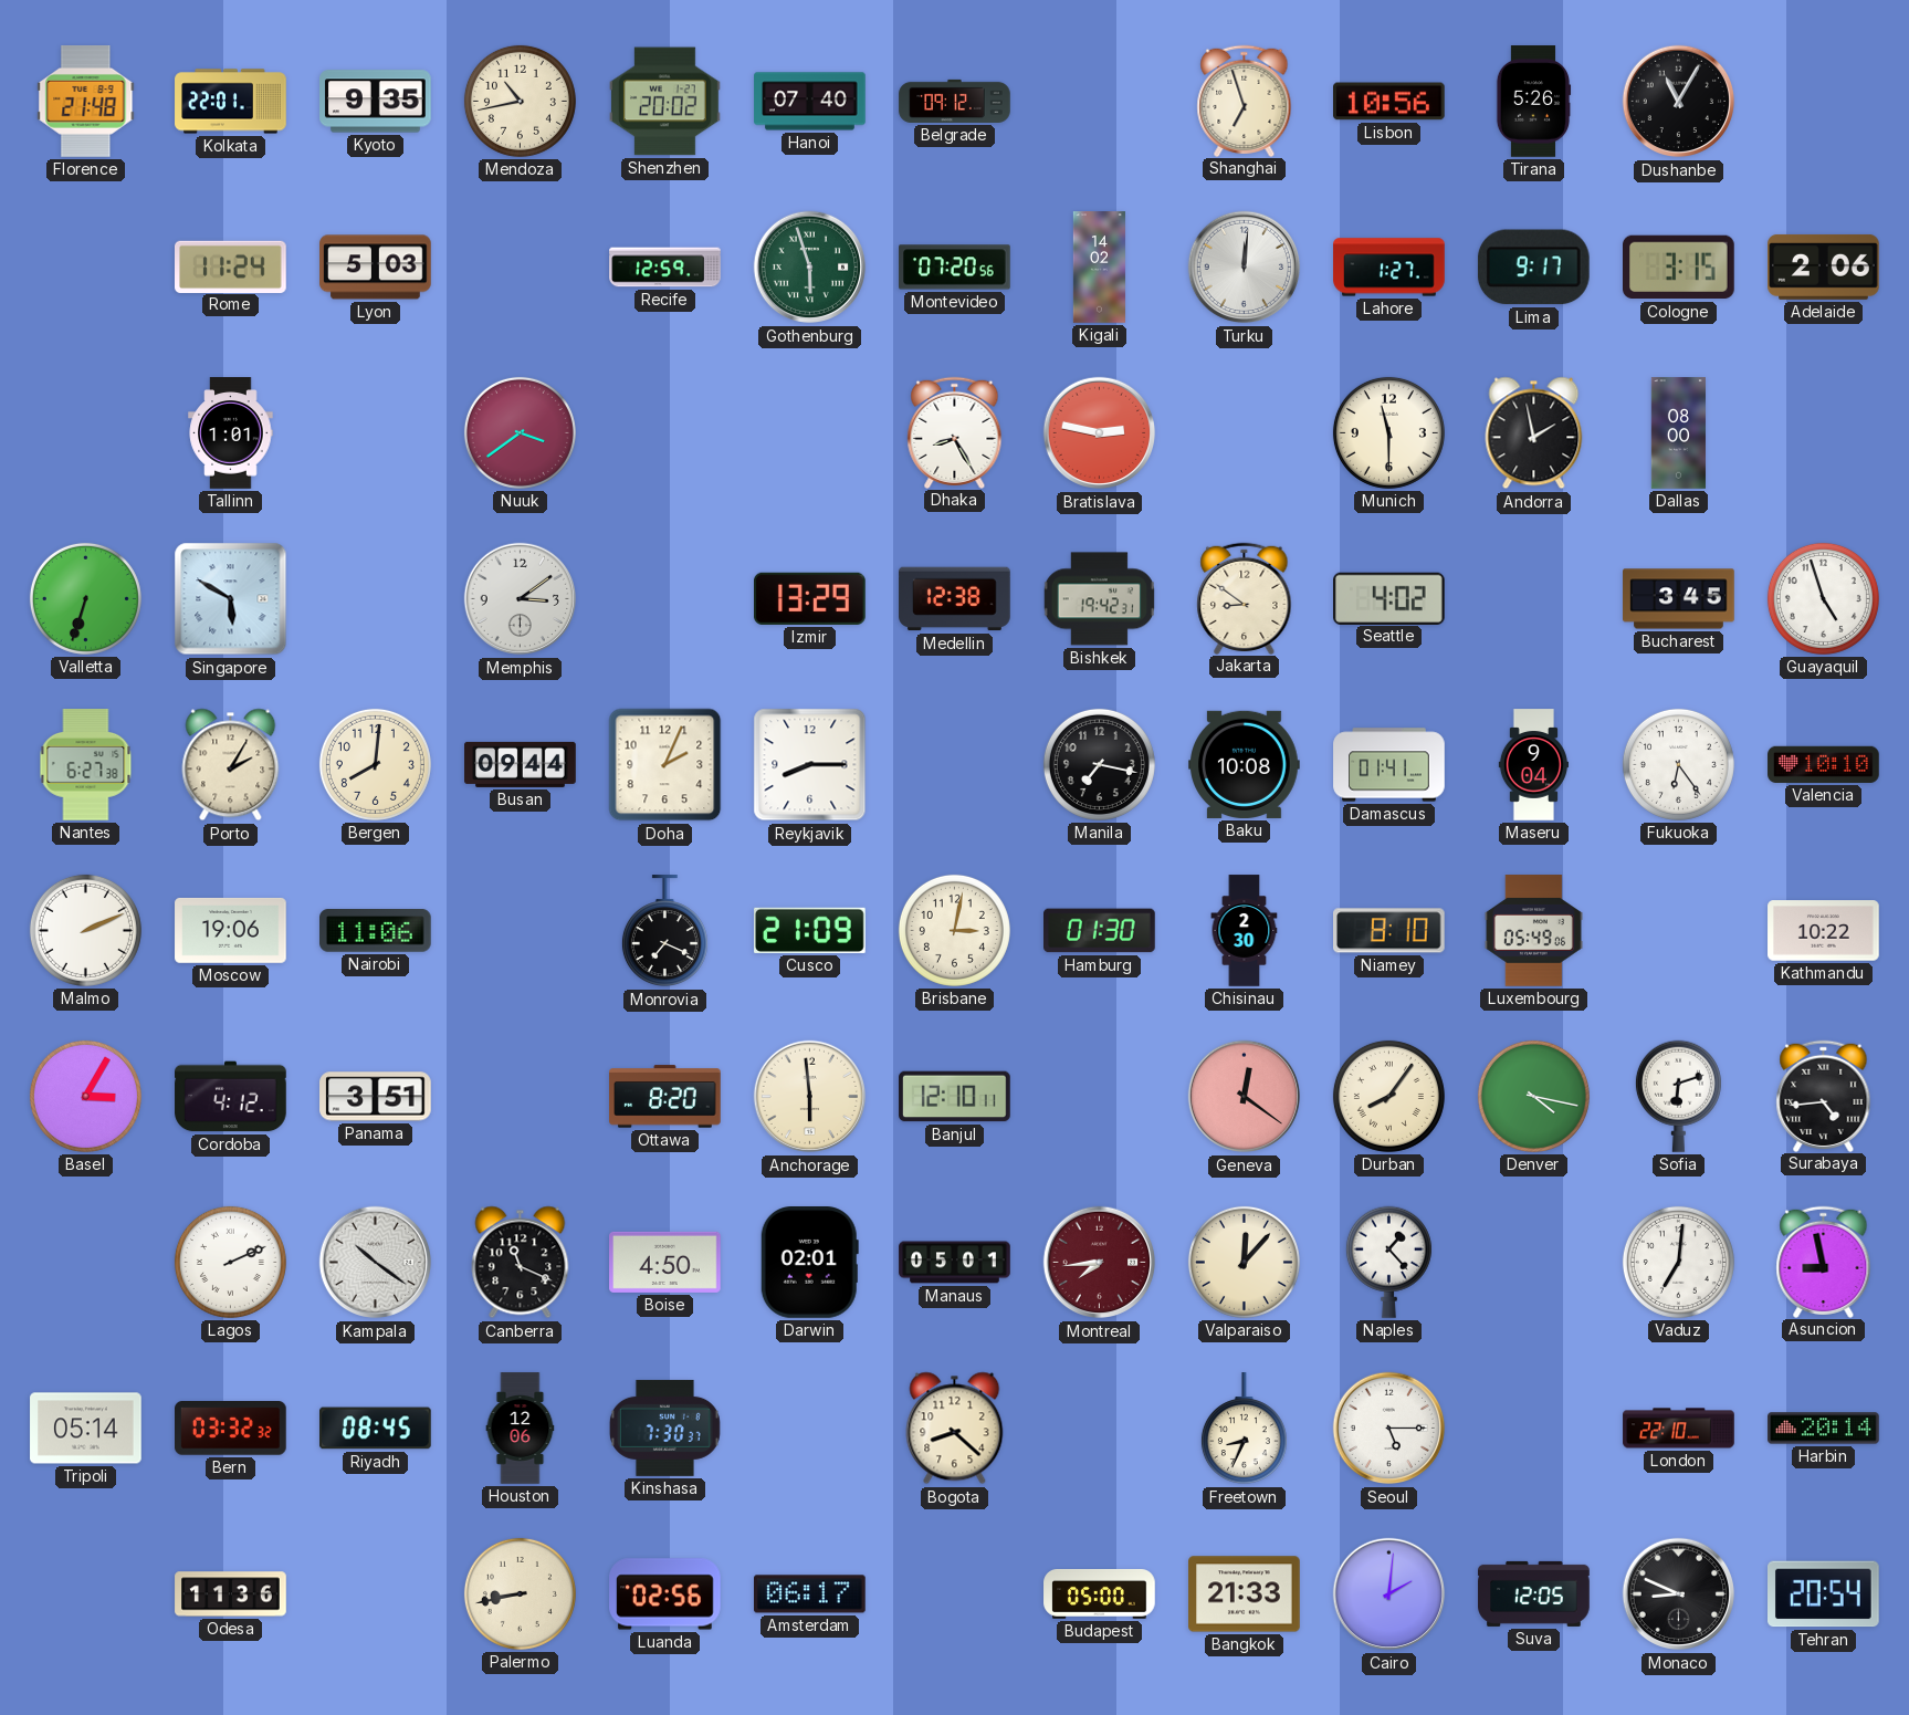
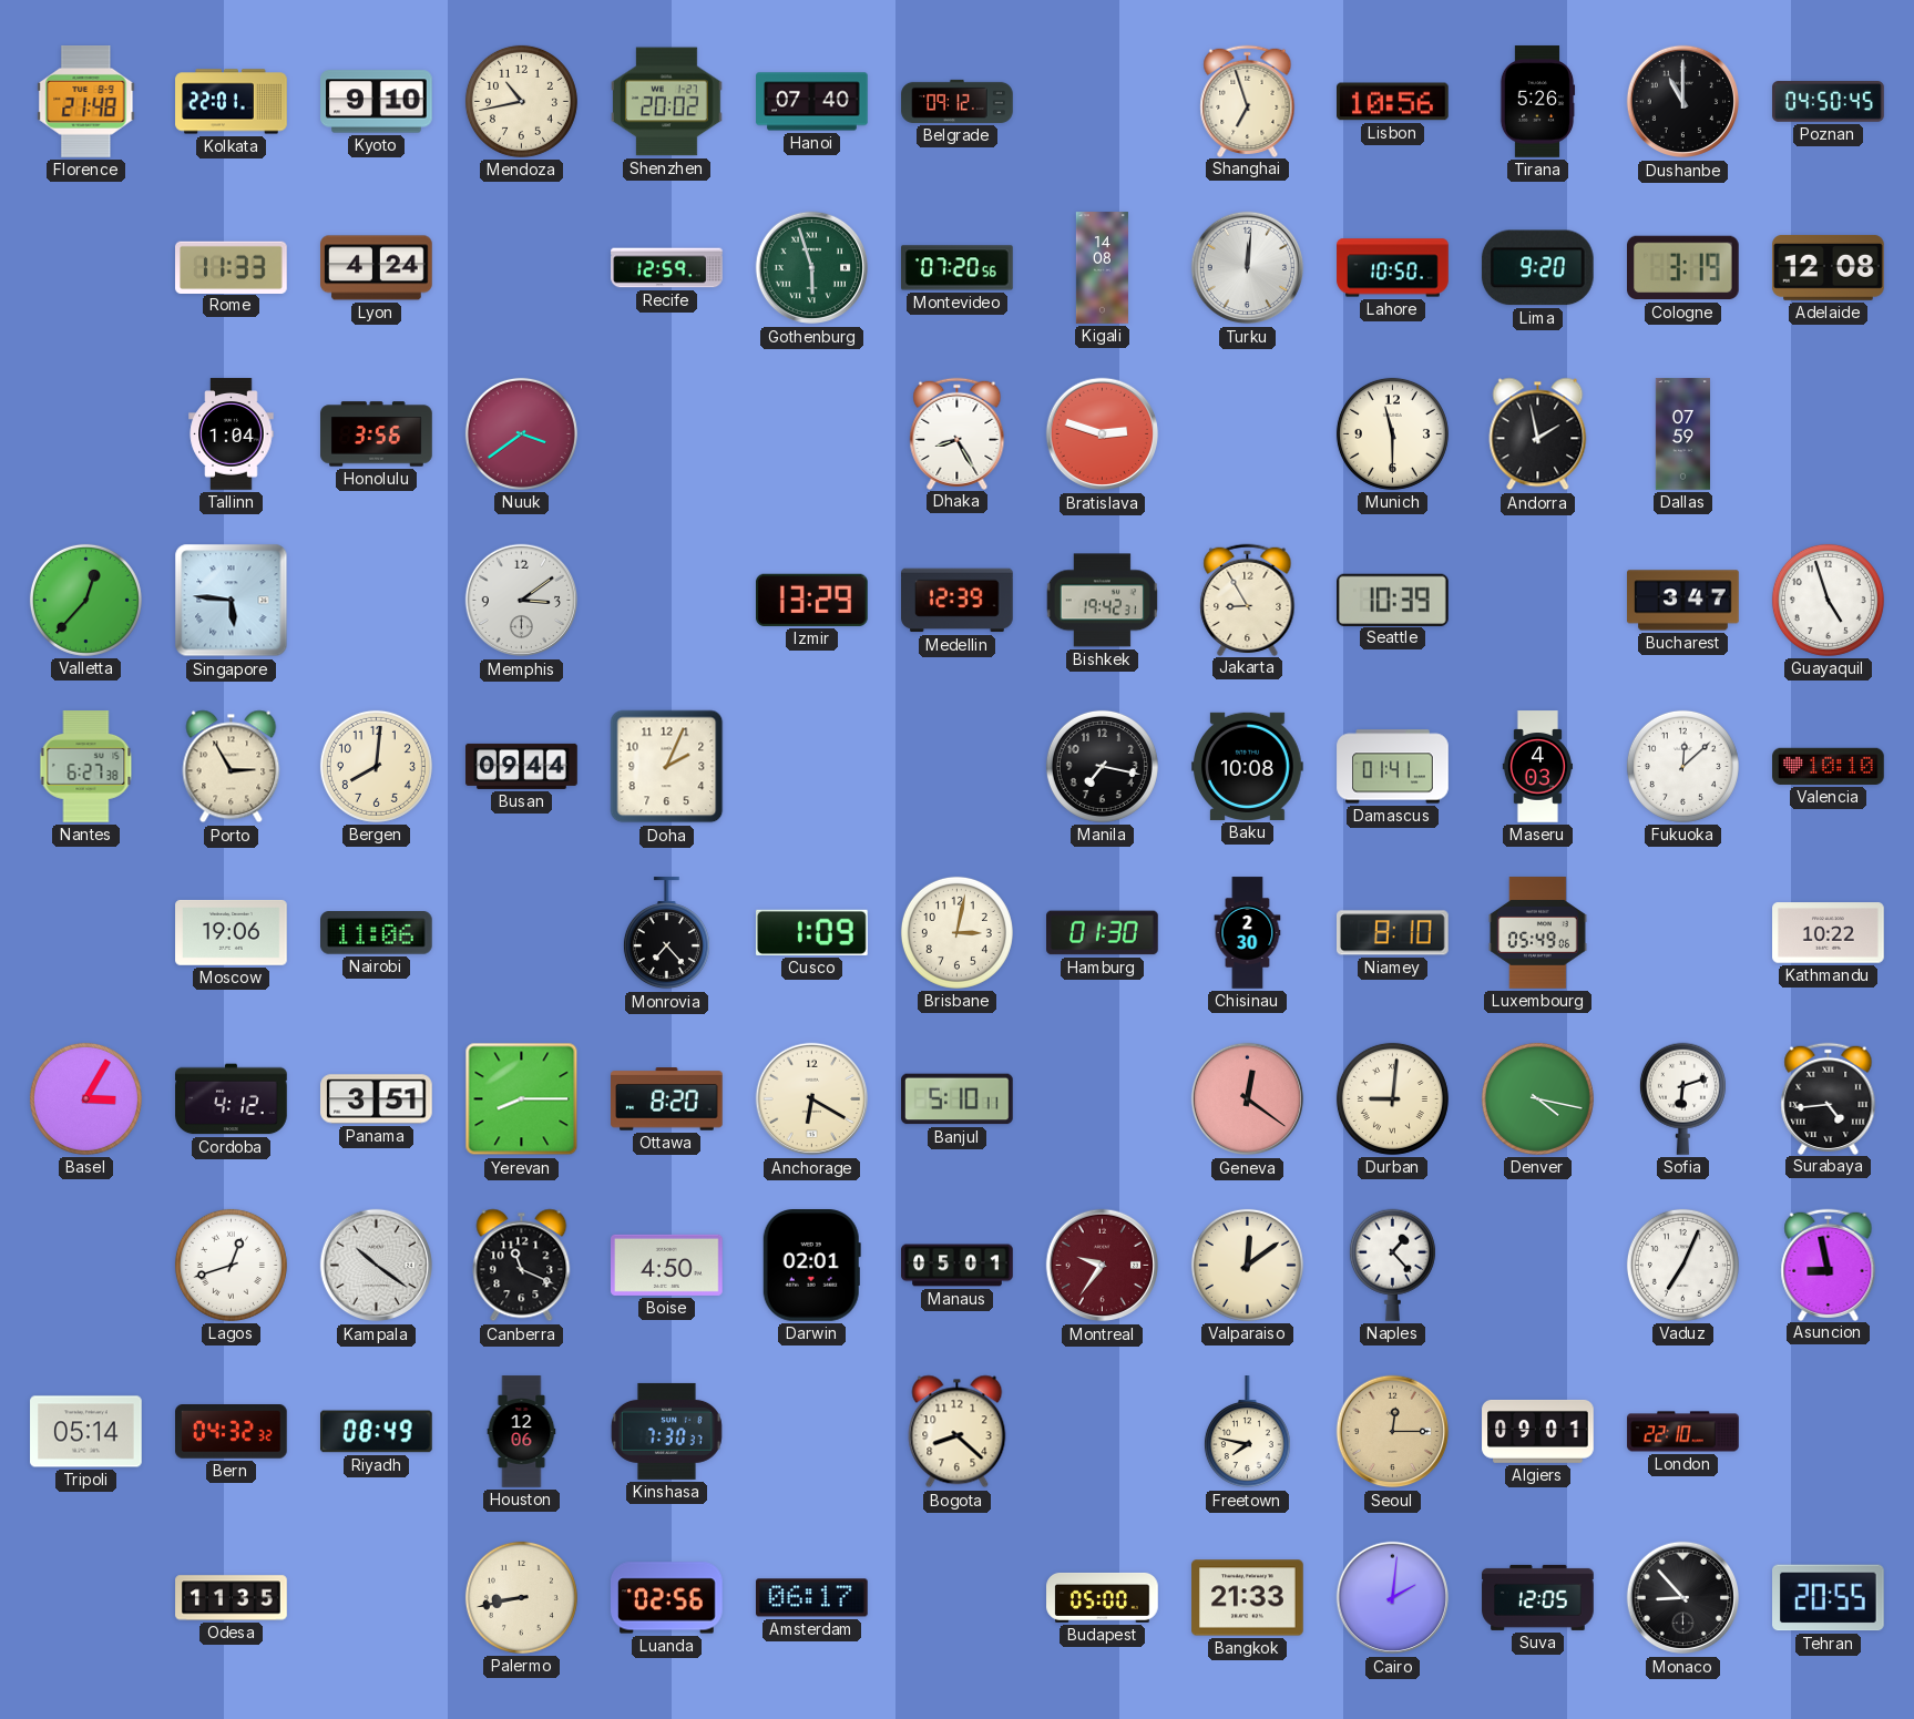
Kyoto: 9:35 -> 9:10
Dushanbe: 11:05 -> 11:00
Poznan: none -> 04:50
Rome: 11:24 -> 11:33
Lyon: 5:03 -> 4:24
Kigali: 14:02 -> 14:08
Lahore: 1:27 -> 10:50
Lima: 9:17 -> 9:20
Cologne: 3:15 -> 3:19
Adelaide: 2:06 -> 12:08
Tallinn: 1:01 -> 1:04
Honolulu: none -> 3:56
Bratislava: 2:47 -> 2:48
Dallas: 08:00 -> 07:59
Valletta: 6:33 -> 12:37
Singapore: 5:50 -> 5:46
Medellin: 12:38 -> 12:39
Jakarta: 8:51 -> 8:55
Seattle: 4:02 -> 10:39
Bucharest: 3:45 -> 3:47
Porto: 2:05 -> 2:55
Reykjavik: 8:15 -> none
Maseru: 9:04 -> 4:03
Fukuoka: 6:24 -> 12:08
Malmo: 2:11 -> none
Monrovia: 7:19 -> 7:23
Cusco: 21:09 -> 1:09
Yerevan: none -> 8:15
Anchorage: 5:59 -> 6:20
Banjul: 12:10 -> 5:10
Durban: 8:06 -> 9:01
Lagos: 2:11 -> 12:42
Montreal: 7:44 -> 9:36
Valparaiso: 12:07 -> 12:09
Vaduz: 7:01 -> 7:04
Bern: 03:32 -> 04:32
Riyadh: 08:45 -> 08:49
Freetown: 8:34 -> 7:47
Seoul: 5:15 -> 12:15
Seoul dial: white -> champagne
Algiers: none -> 09:01
Harbin: 20:14 -> none
Odesa: 11:36 -> 11:35
Monaco: 8:49 -> 8:53
Tehran: 20:54 -> 20:55
